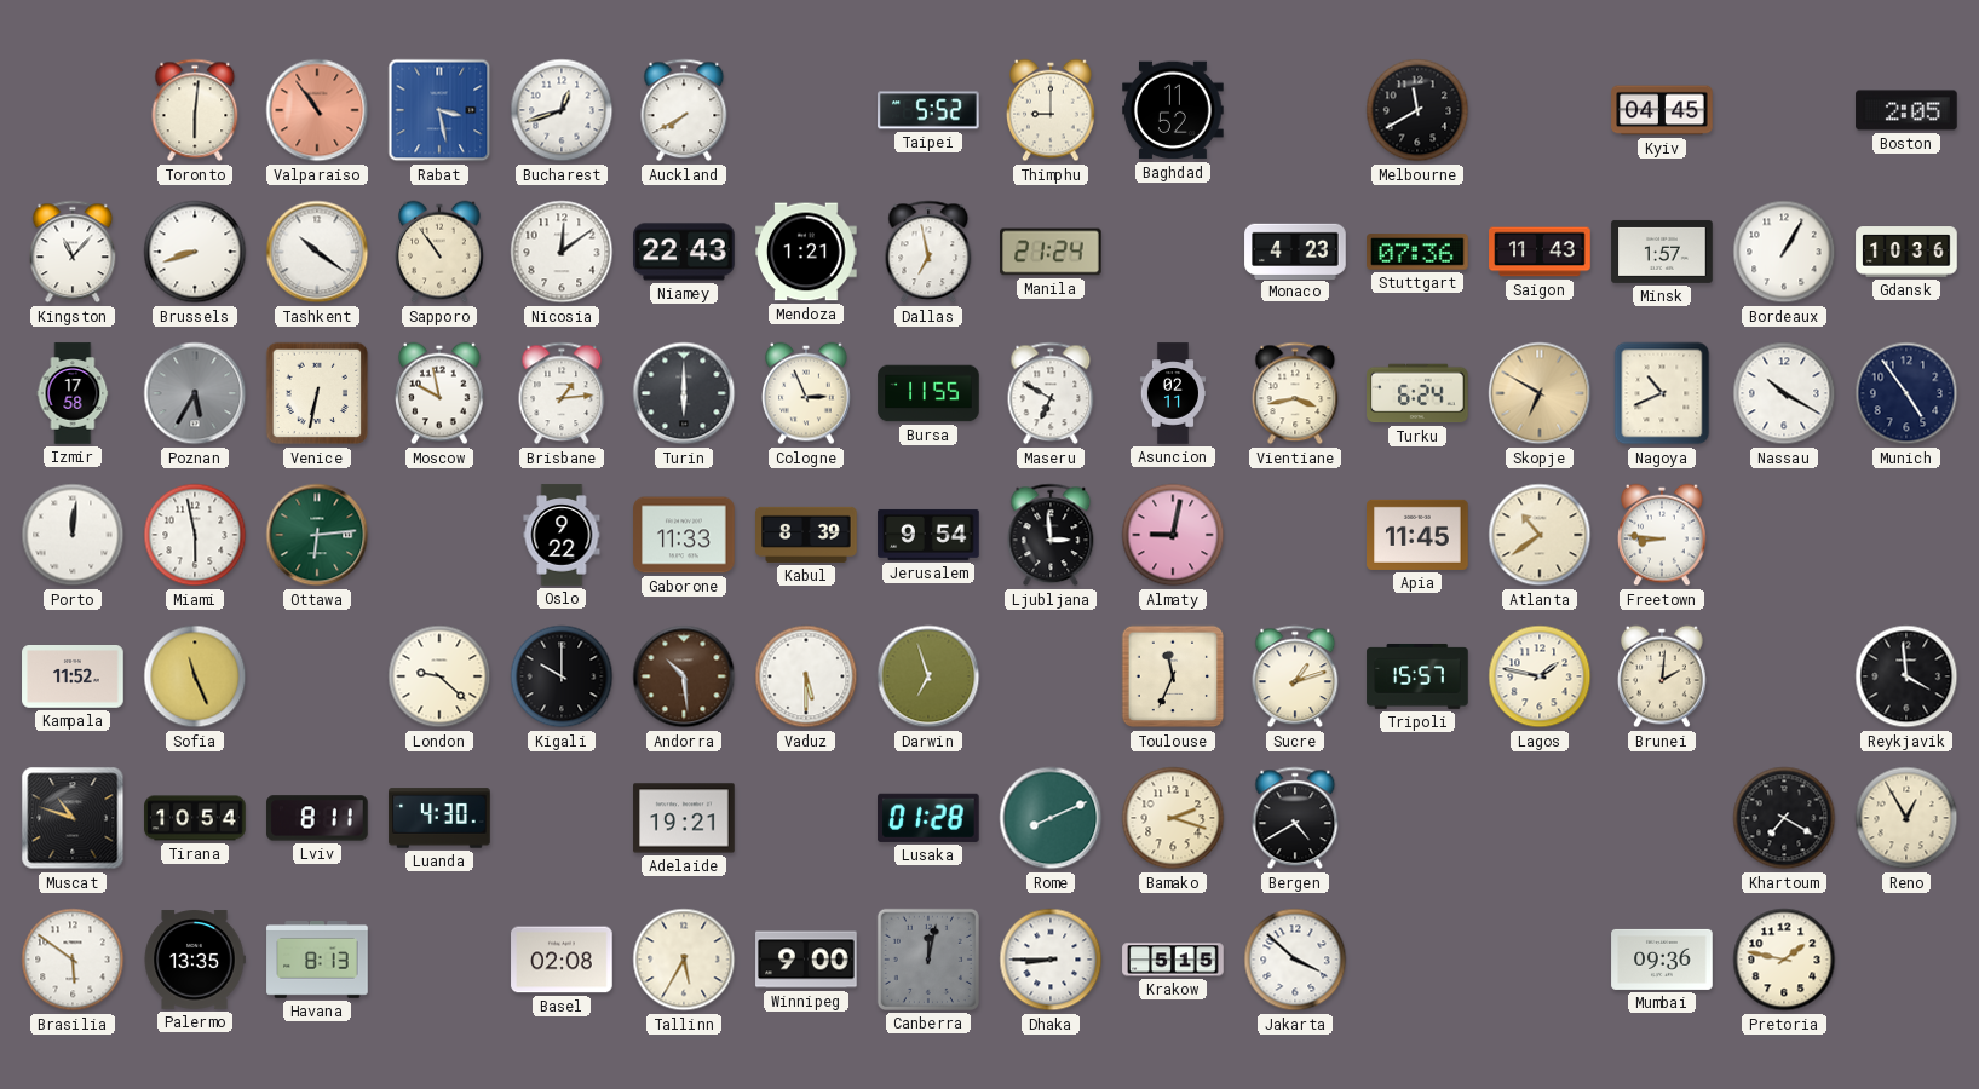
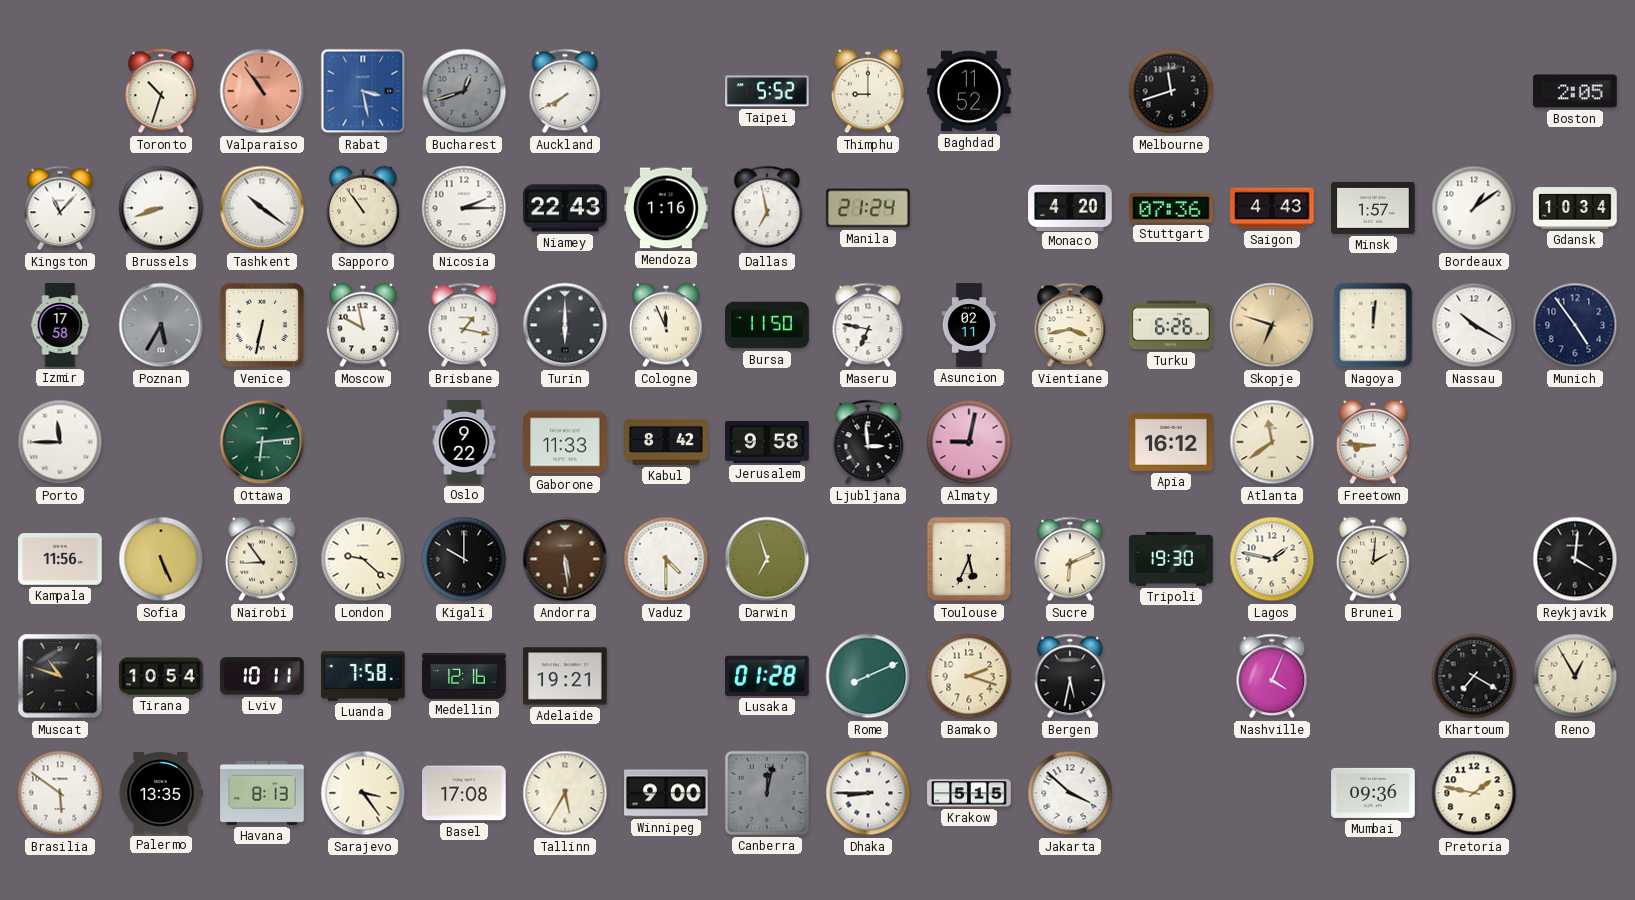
Toronto: 6:01 -> 10:33
Bucharest dial: white -> grey
Melbourne: 11:40 -> 11:42
Kyiv: 04:45 -> none
Nicosia: 12:09 -> 2:15
Mendoza: 1:21 -> 1:16
Monaco: 4:23 -> 4:20
Saigon: 11:43 -> 4:43
Bordeaux: 1:05 -> 1:09
Gdansk: 10:36 -> 10:34
Brisbane: 1:14 -> 1:17
Cologne: 2:56 -> 11:56
Bursa: 11:55 -> 11:50
Maseru: 6:50 -> 6:47
Turku: 6:24 -> 6:26
Skopje: 6:50 -> 6:48
Nagoya: 10:41 -> 12:01
Porto: 12:01 -> 11:45
Miami: 5:58 -> none
Kabul: 8:39 -> 8:42
Jerusalem: 9:54 -> 9:58
Apia: 11:45 -> 16:12
Atlanta: 10:39 -> 11:39
Kampala: 11:52 -> 11:56
Sofia: 11:26 -> 5:26
Nairobi: none -> 8:54
Andorra: 10:29 -> 5:29
Vaduz: 5:30 -> 4:30
Toulouse: 11:34 -> 5:34
Sucre: 1:12 -> 6:11
Tripoli: 15:57 -> 19:30
Reykjavik: 3:59 -> 4:01
Lviv: 8:11 -> 10:11
Luanda: 4:30 -> 7:58
Medellin: none -> 12:16
Bergen: 4:40 -> 5:32
Nashville: none -> 4:04
Sarajevo: none -> 3:24
Basel: 02:08 -> 17:08
